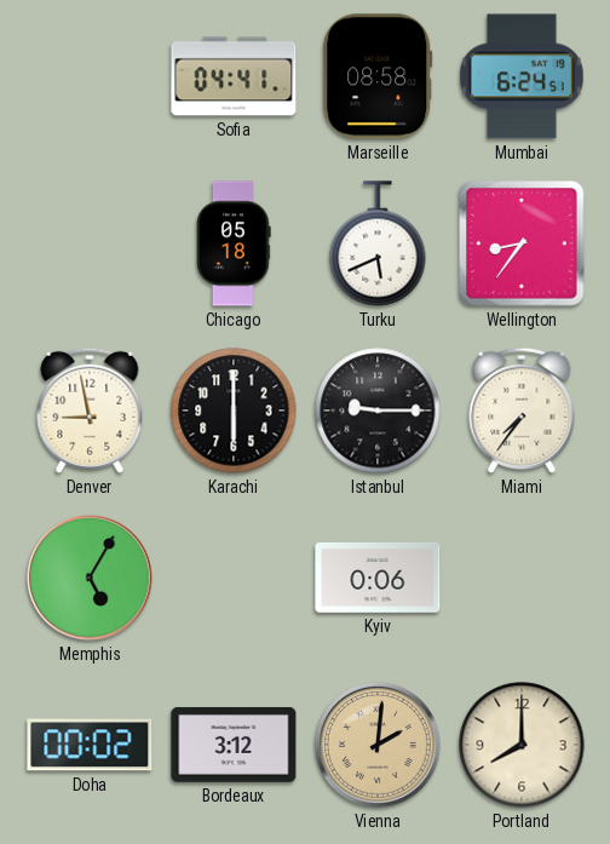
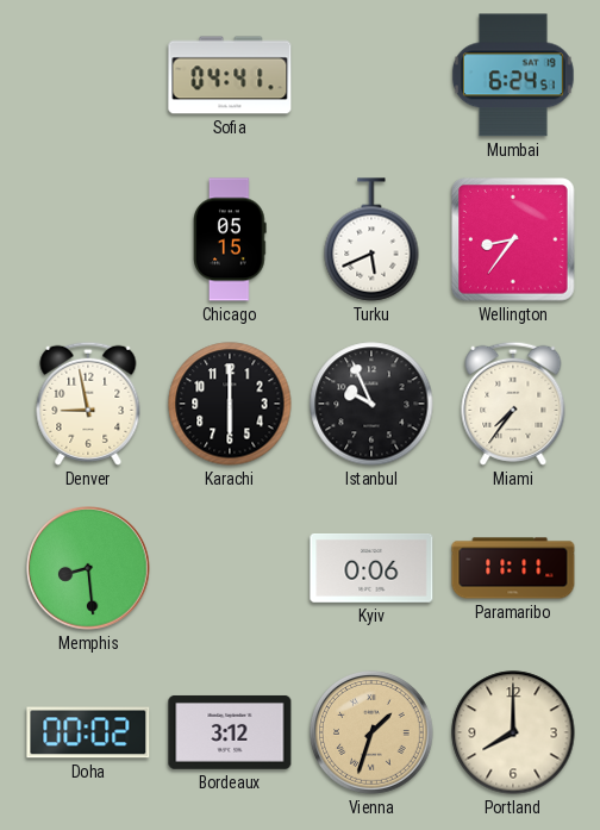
Marseille: 08:58 -> none
Chicago: 05:18 -> 05:15
Istanbul: 9:15 -> 9:56
Memphis: 5:05 -> 8:29
Paramaribo: none -> 11:11
Vienna: 2:01 -> 1:33
